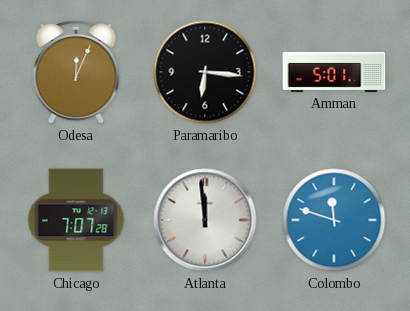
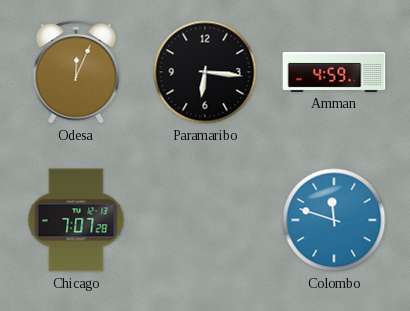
Amman: 5:01 -> 4:59
Atlanta: 11:59 -> none
